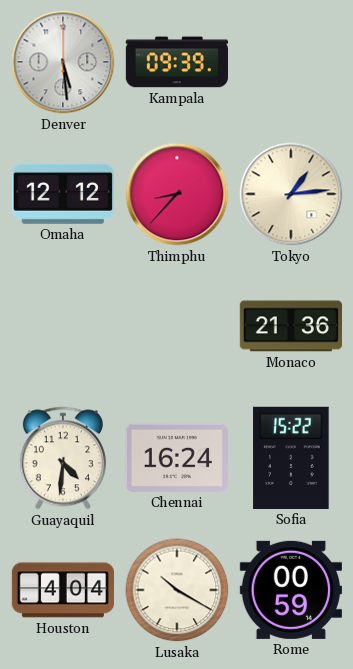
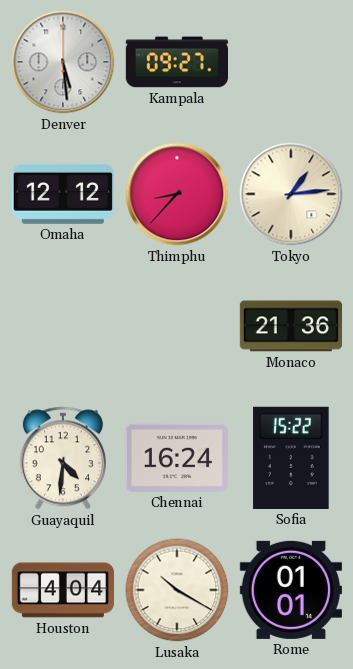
Kampala: 09:39 -> 09:27
Rome: 00:59 -> 01:01
